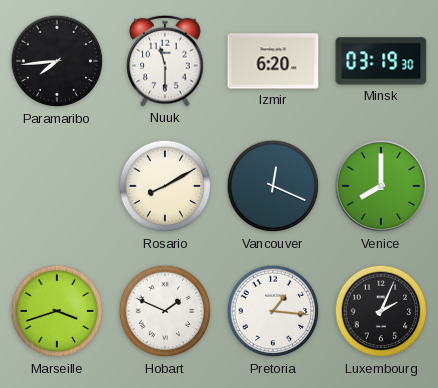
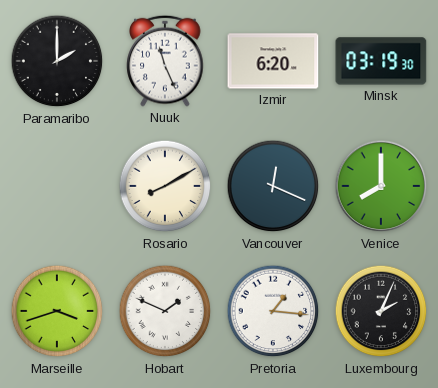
Paramaribo: 7:44 -> 2:00
Nuuk: 11:30 -> 11:26
